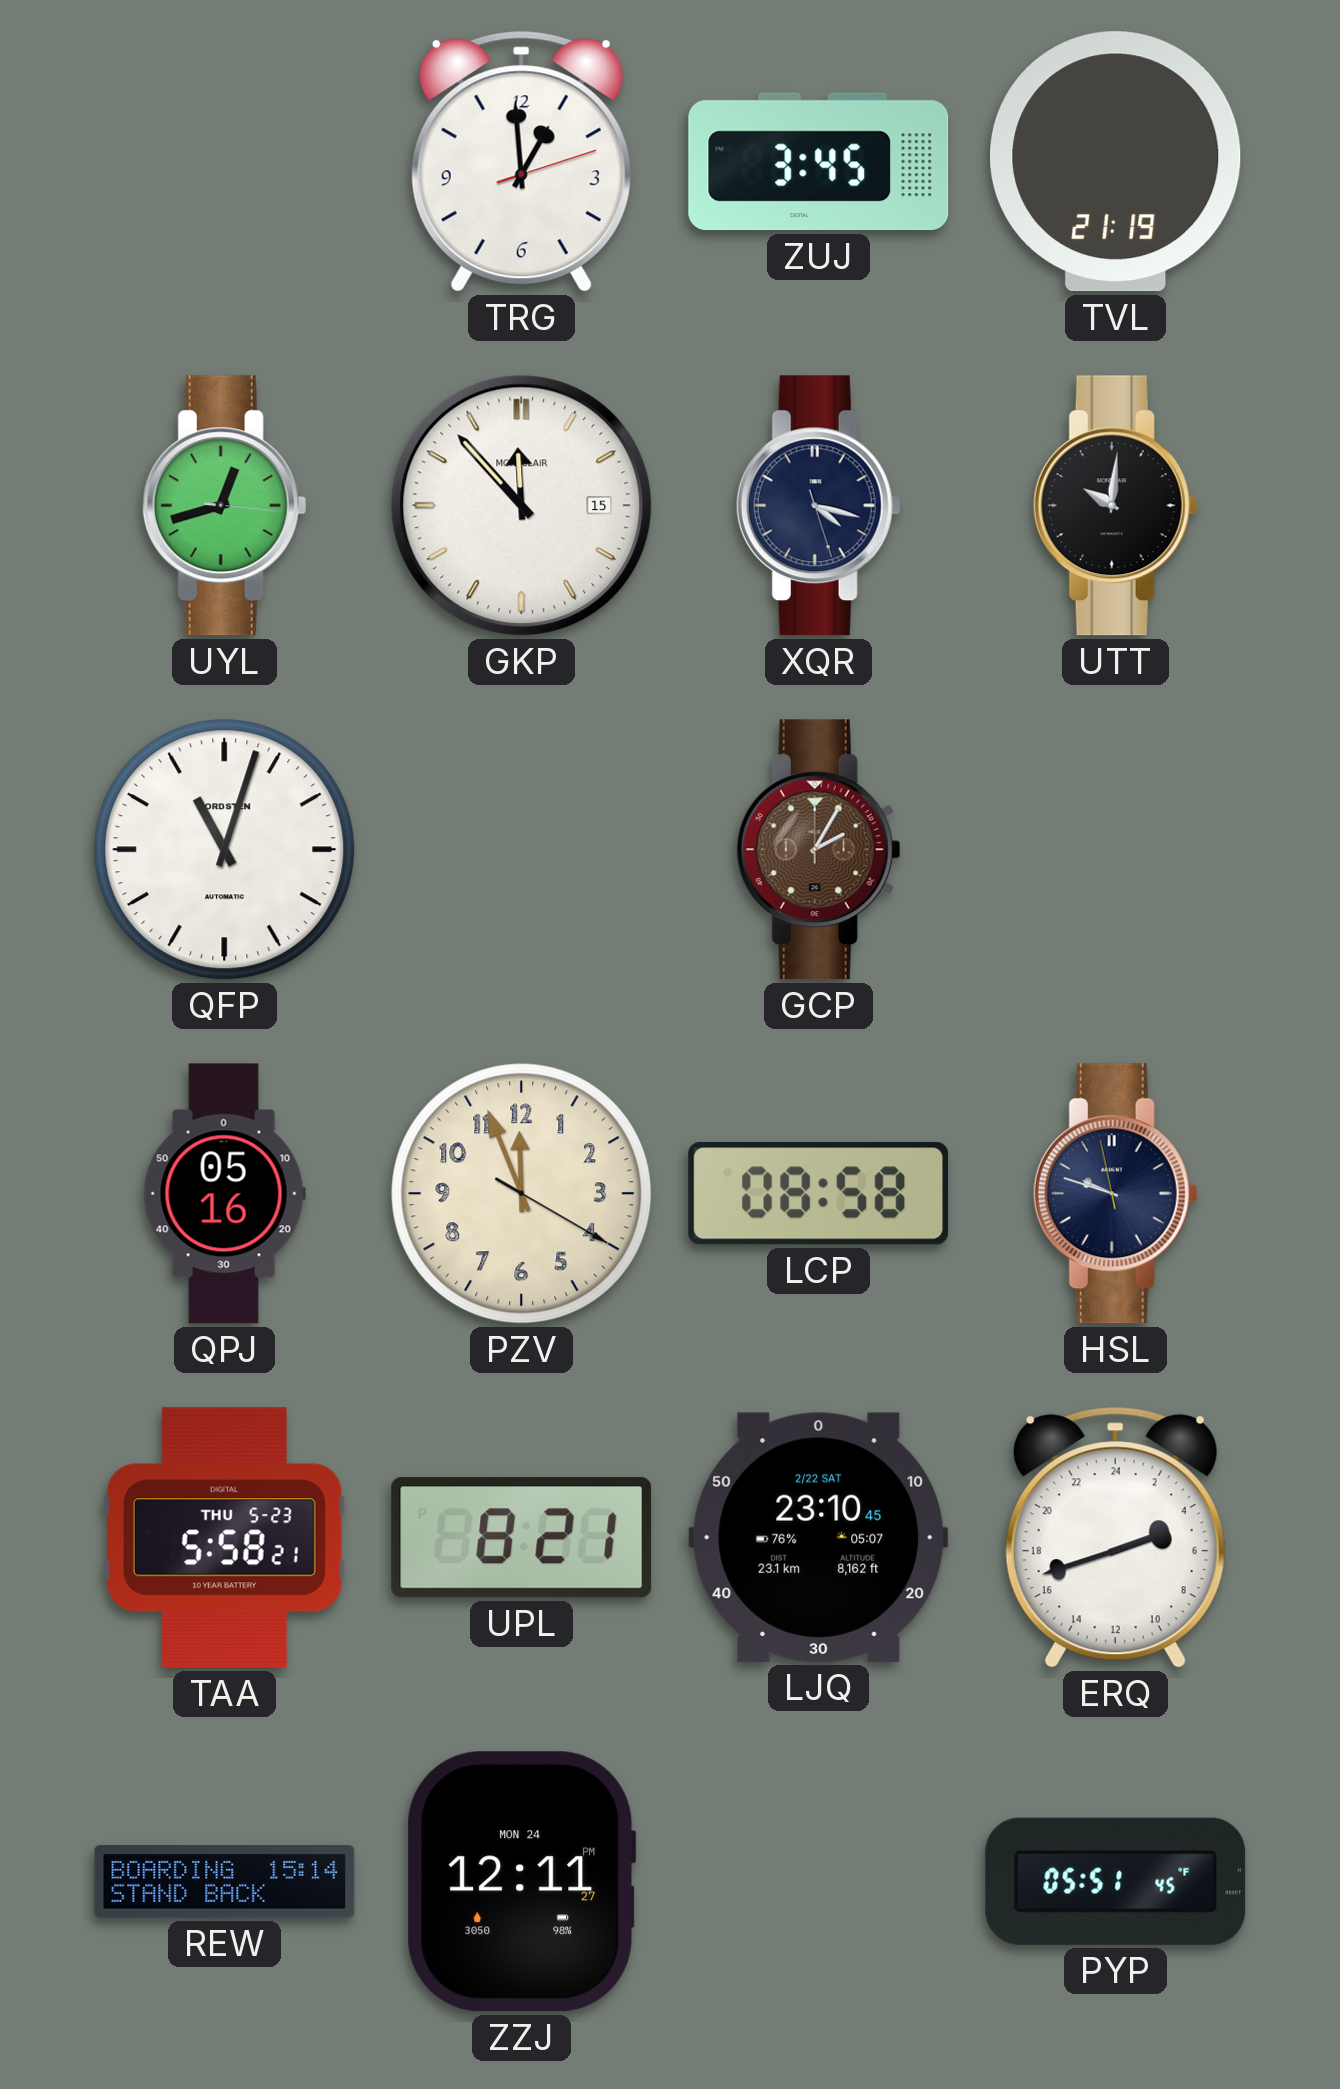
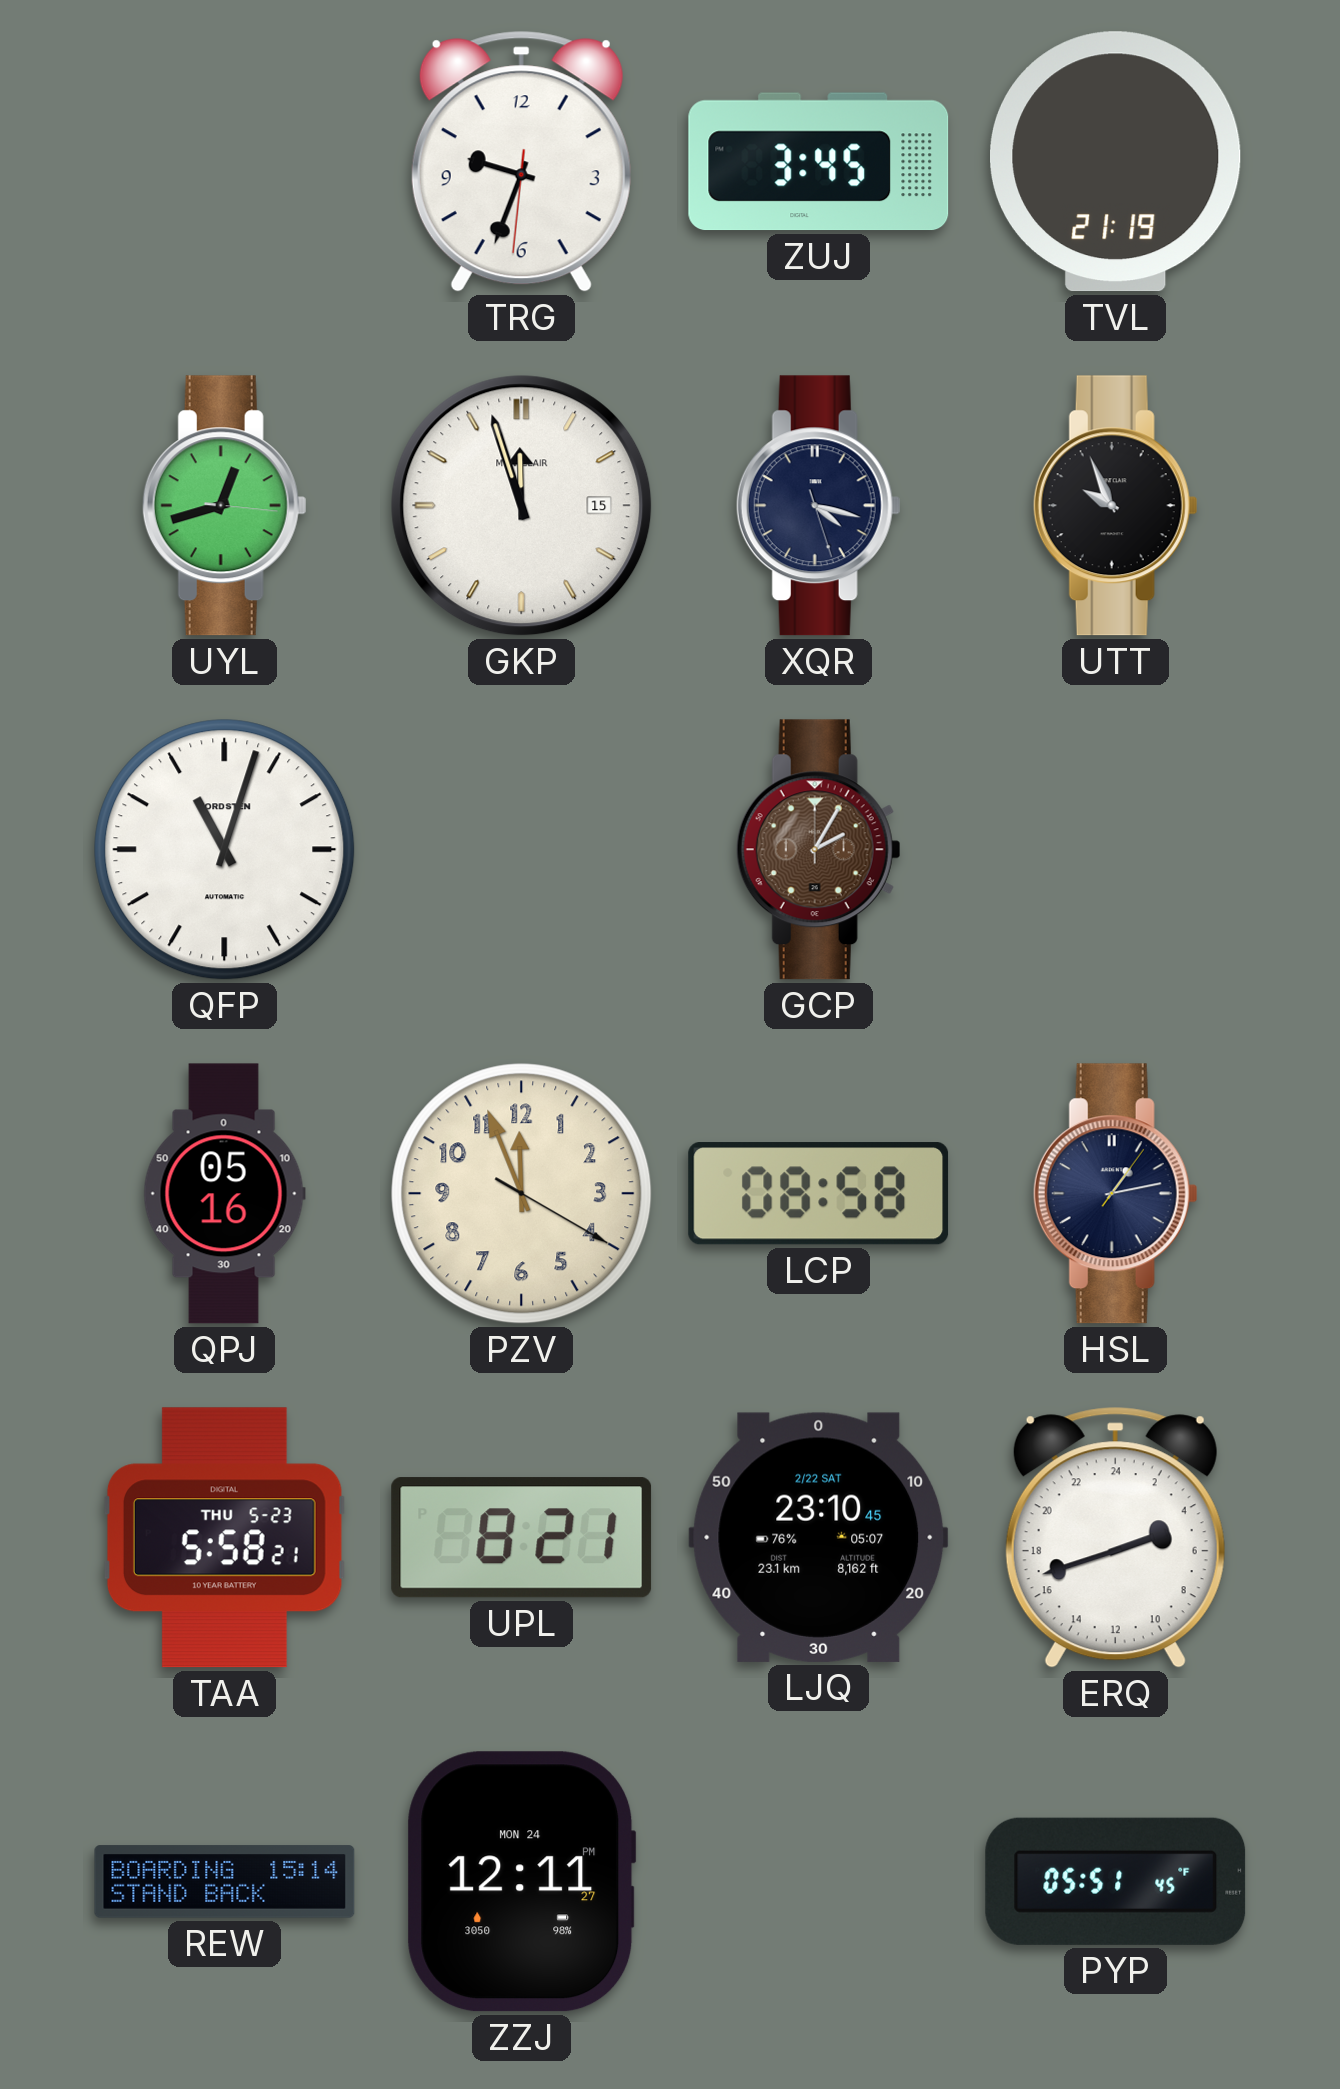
TRG: 12:59 -> 9:33
GKP: 11:53 -> 11:57
UTT: 10:01 -> 9:56
HSL: 9:47 -> 1:13
